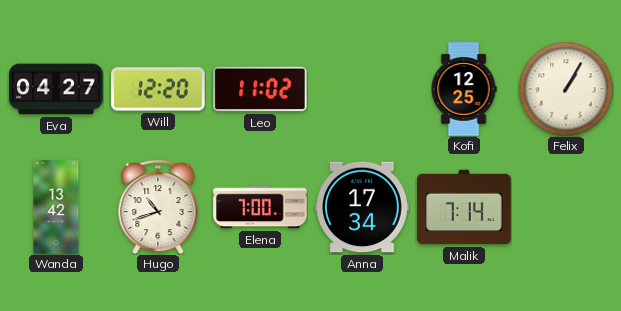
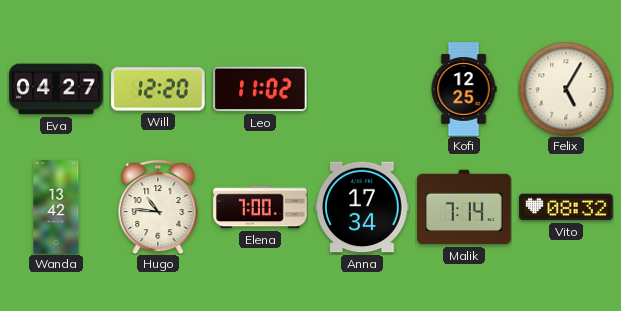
Felix: 1:05 -> 5:05
Hugo: 10:42 -> 10:46
Vito: none -> 08:32
